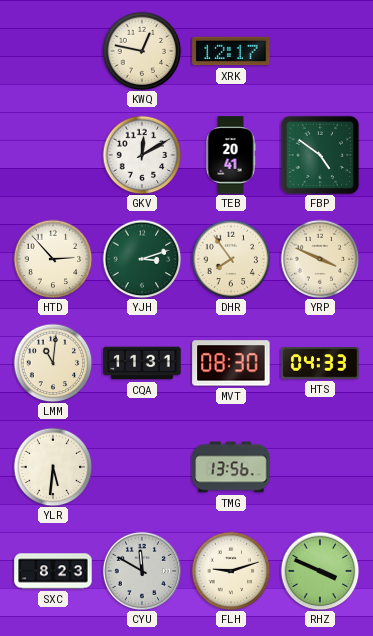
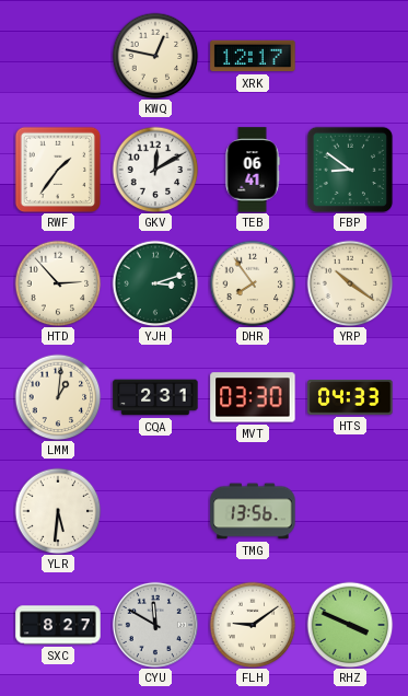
RWF: none -> 1:36
TEB: 20:41 -> 06:41
FBP: 4:51 -> 8:51
YRP: 3:49 -> 10:21
LMM: 11:01 -> 1:01
CQA: 11:31 -> 2:31
MVT: 08:30 -> 03:30
SXC: 8:23 -> 8:27
FLH: 9:12 -> 9:09
